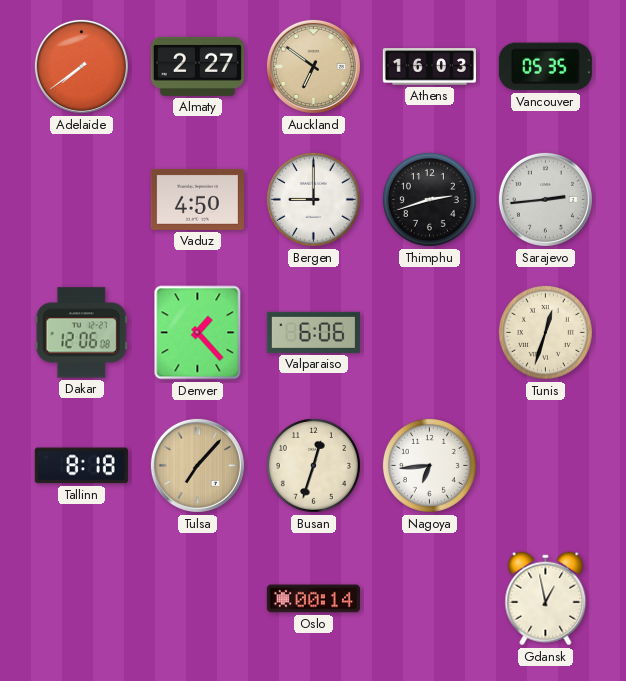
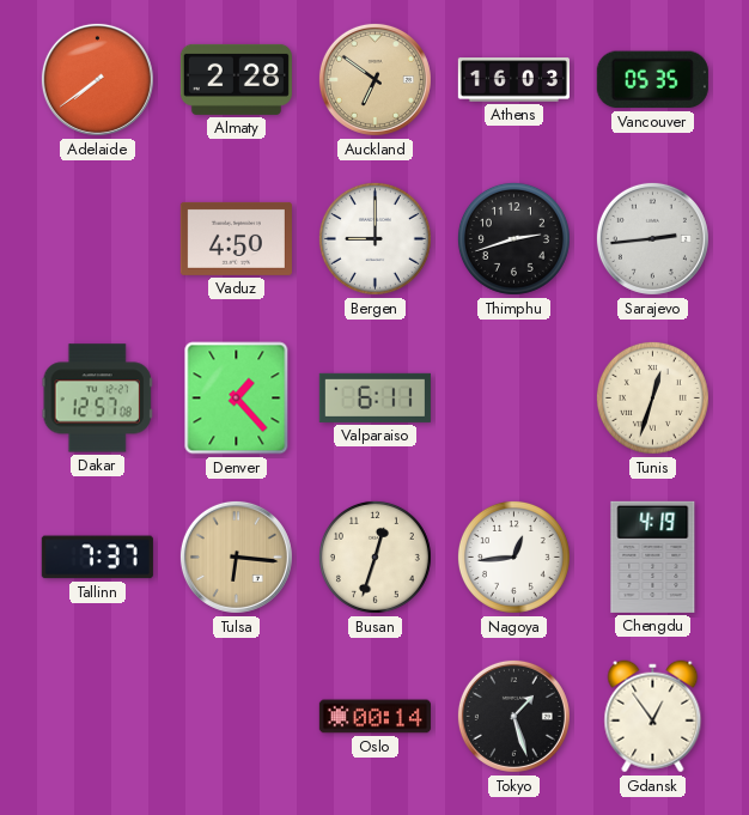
Almaty: 2:27 -> 2:28
Dakar: 12:06 -> 12:57
Valparaiso: 6:06 -> 6:11
Tallinn: 8:18 -> 7:37
Tulsa: 7:07 -> 6:16
Nagoya: 6:44 -> 12:44
Chengdu: none -> 4:19
Tokyo: none -> 1:27
Gdansk: 12:58 -> 12:54
